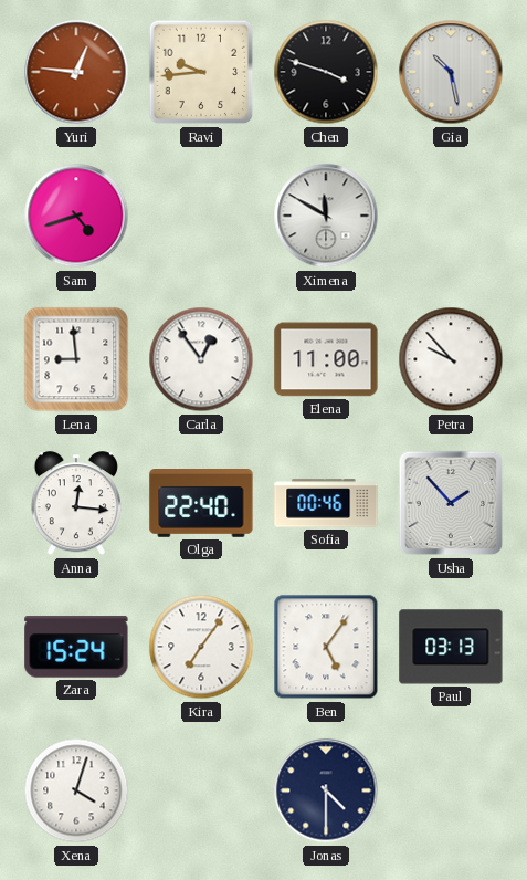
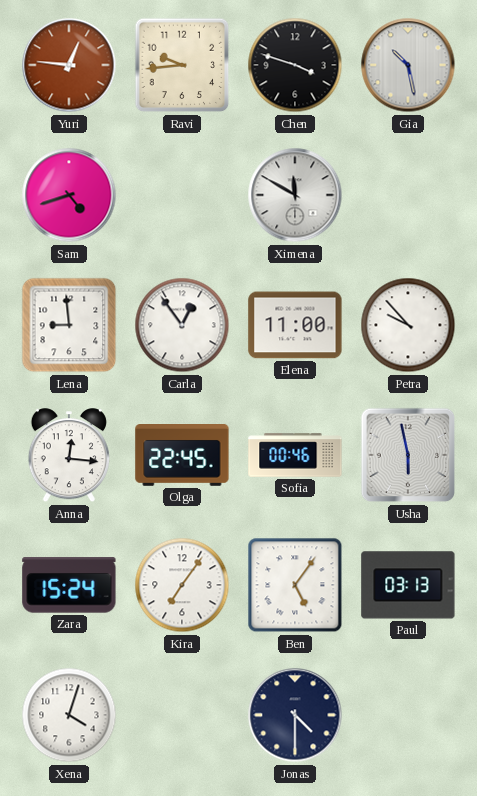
Olga: 22:40 -> 22:45
Usha: 1:53 -> 5:58
